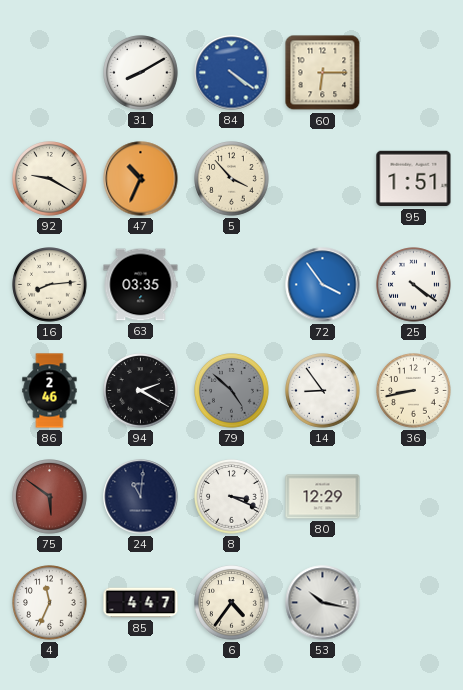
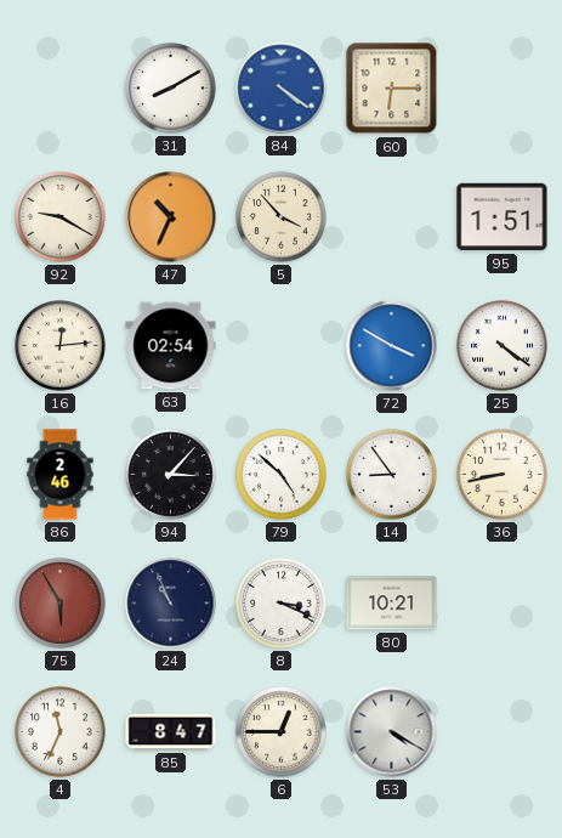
16: 8:14 -> 12:14
63: 03:35 -> 02:54
72: 3:54 -> 3:50
94: 2:20 -> 3:07
79 dial: grey -> white
75: 5:51 -> 5:55
24: 11:01 -> 10:56
80: 12:29 -> 10:21
85: 4:47 -> 8:47
6: 4:36 -> 12:45
53: 10:17 -> 4:20
